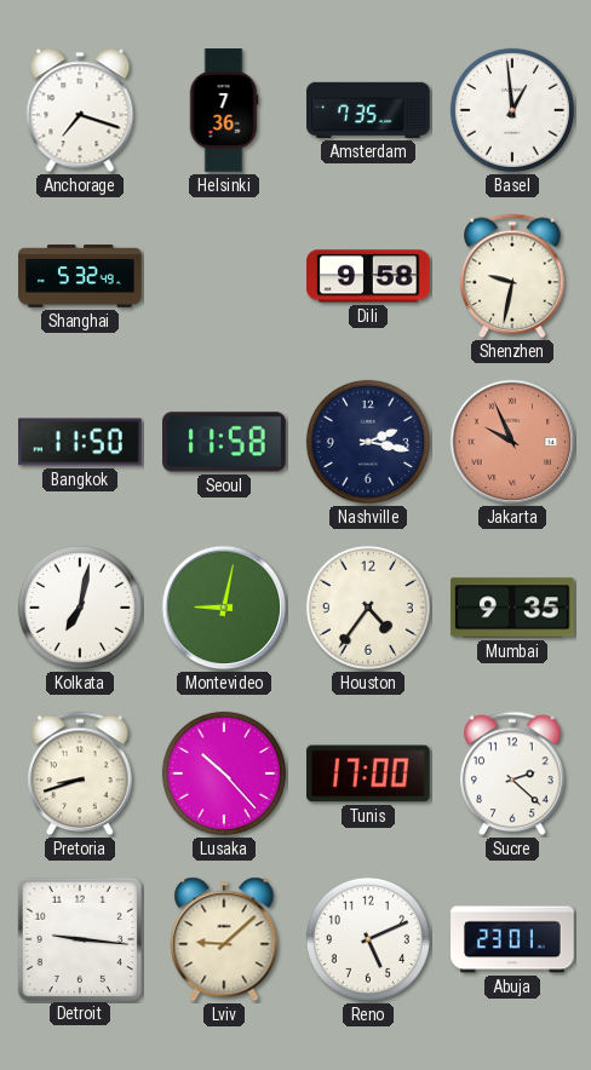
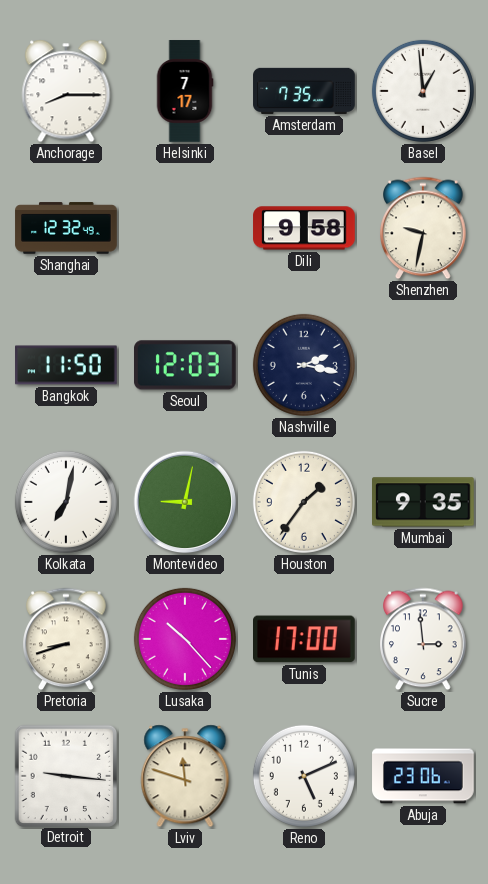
Anchorage: 7:18 -> 8:15
Helsinki: 7:36 -> 7:17
Shanghai: 5:32 -> 12:32
Seoul: 11:58 -> 12:03
Jakarta: 9:56 -> none
Houston: 4:36 -> 1:36
Sucre: 2:22 -> 2:59
Lviv: 9:08 -> 11:48
Abuja: 23:01 -> 23:06
